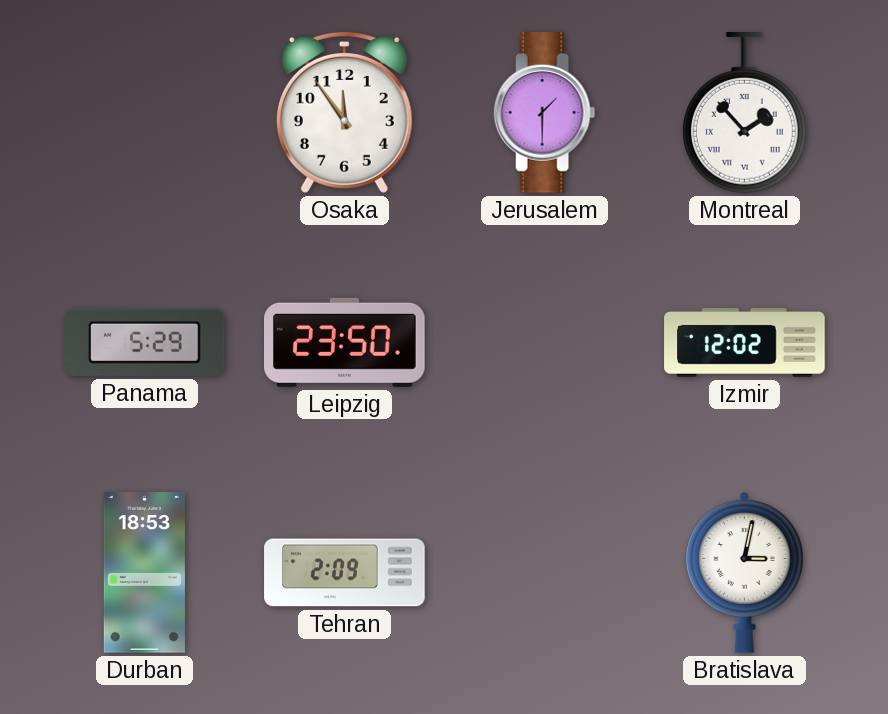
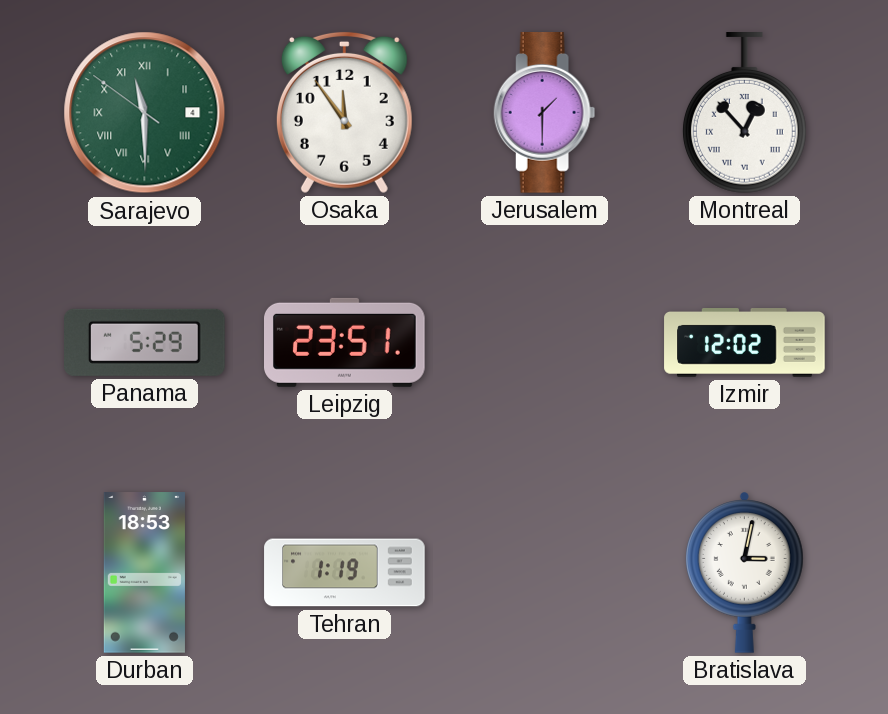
Sarajevo: none -> 11:29
Montreal: 1:53 -> 12:53
Leipzig: 23:50 -> 23:51
Tehran: 2:09 -> 1:19
